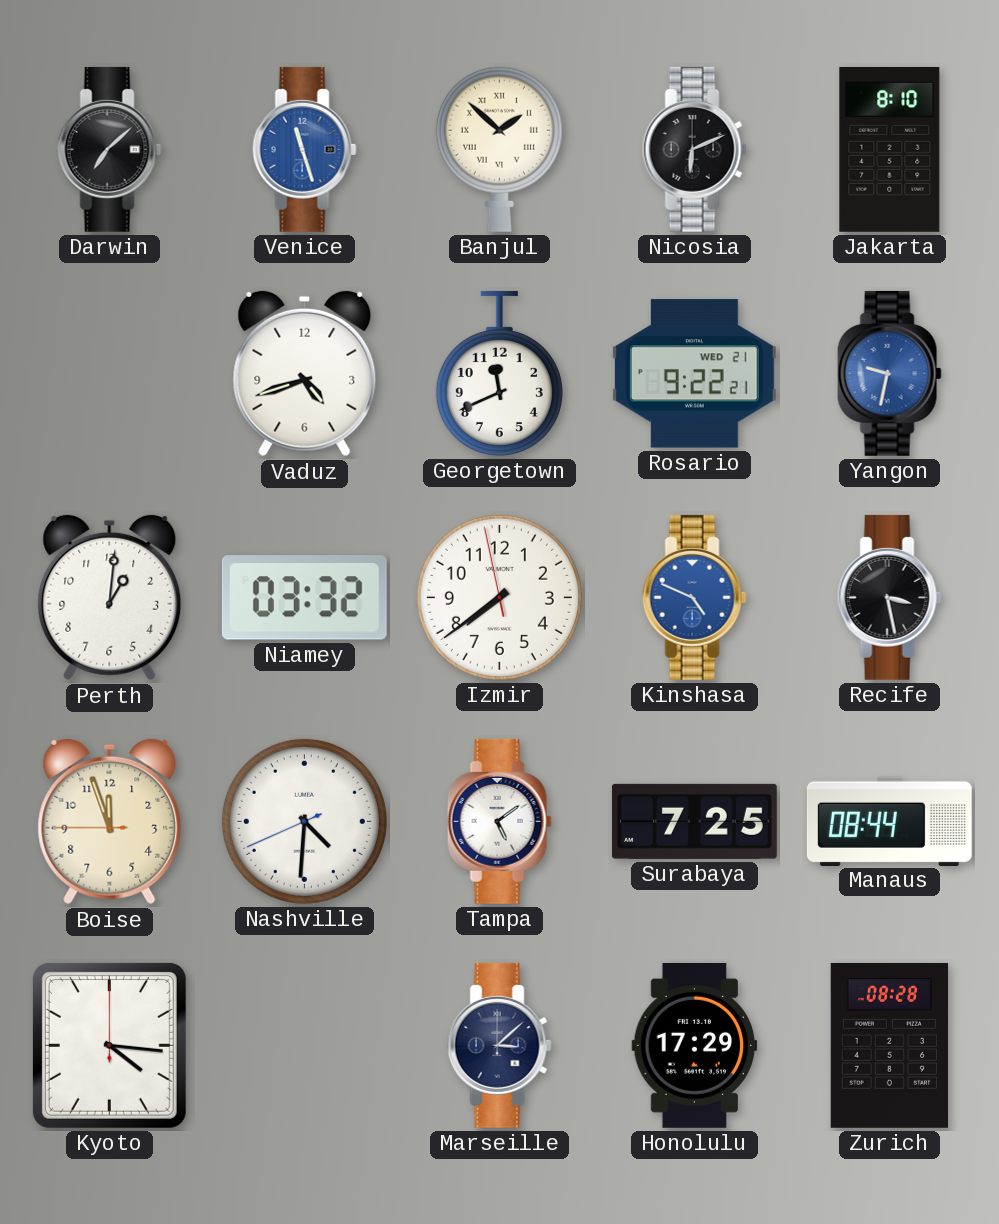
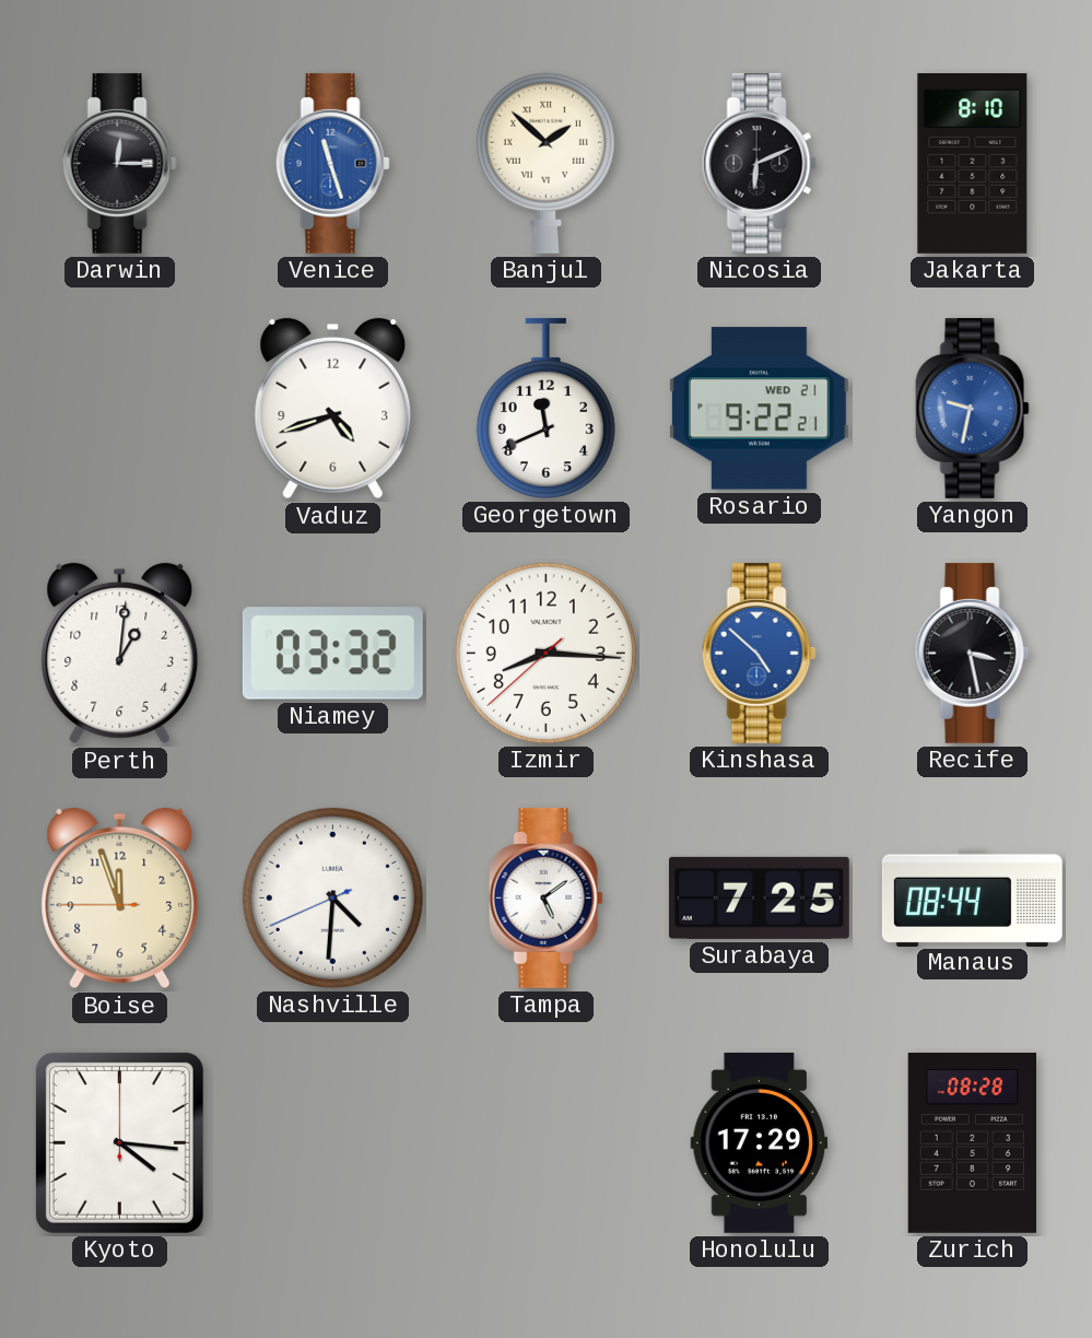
Darwin: 7:08 -> 12:15
Izmir: 7:38 -> 8:15
Kinshasa: 4:49 -> 4:52
Marseille: 3:08 -> none
